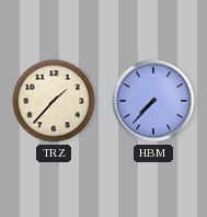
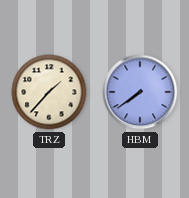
HBM: 7:37 -> 7:39
